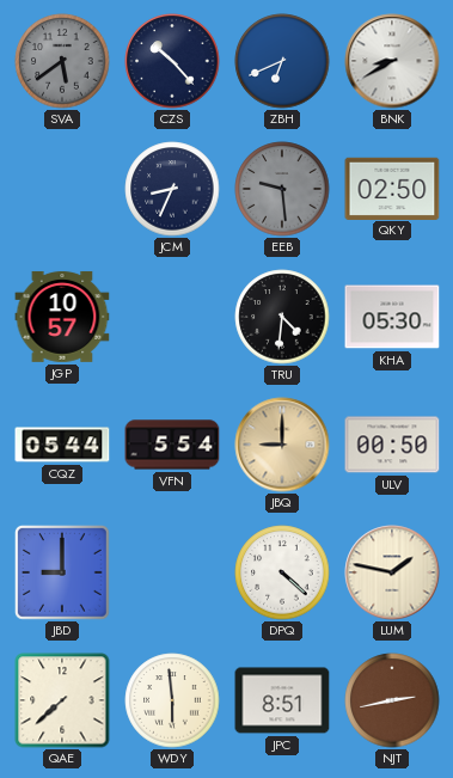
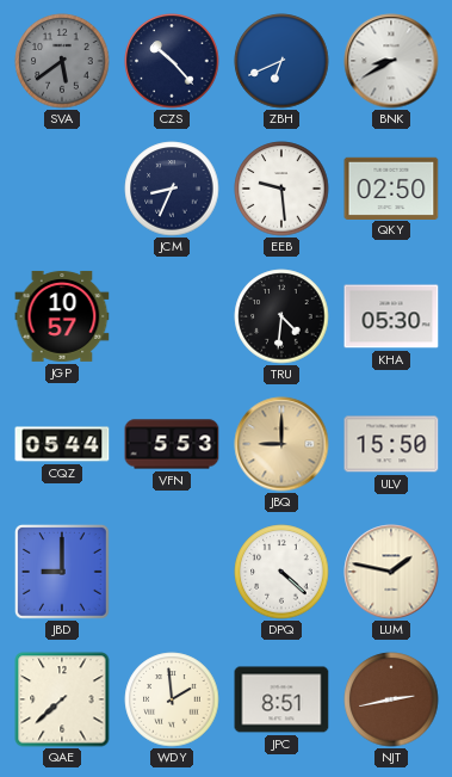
EEB dial: grey -> white
VFN: 5:54 -> 5:53
ULV: 00:50 -> 15:50
WDY: 5:59 -> 1:59
